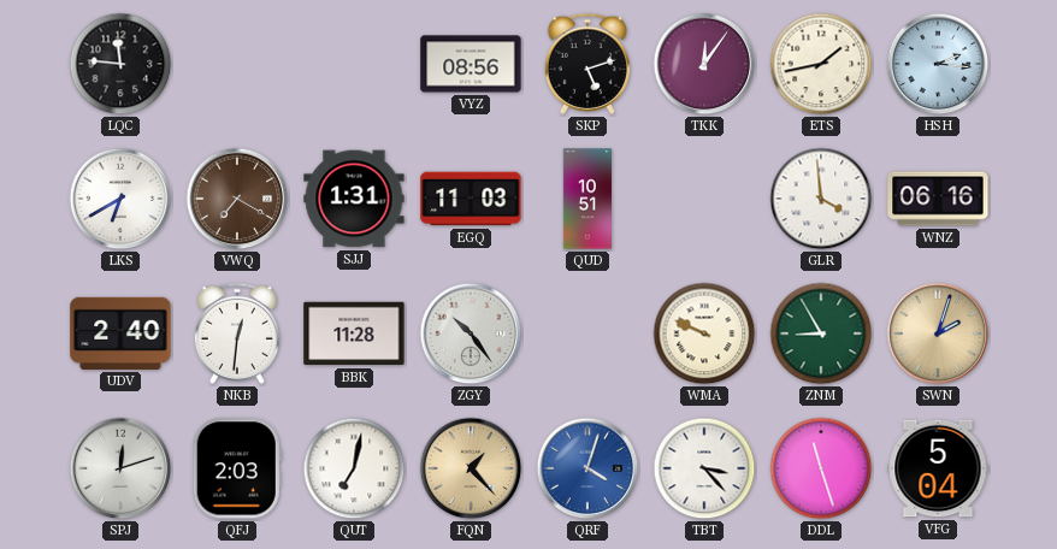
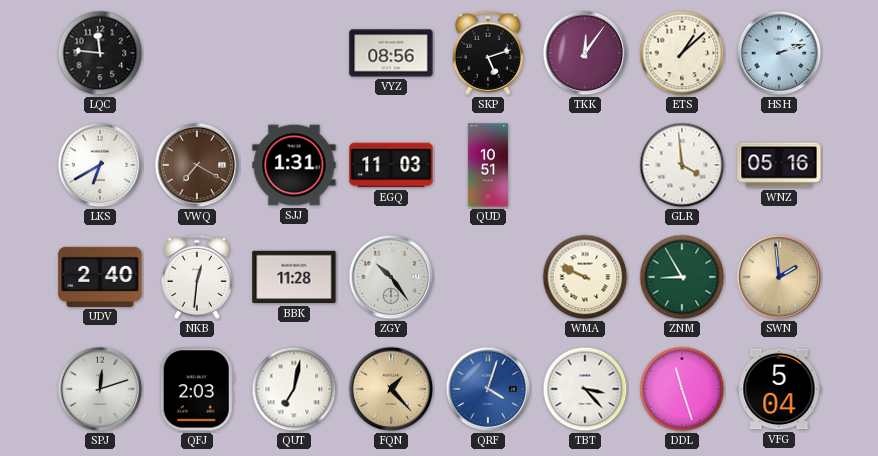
ETS: 1:43 -> 1:08
HSH: 2:16 -> 2:12
WNZ: 06:16 -> 05:16
SWN: 2:03 -> 1:59
